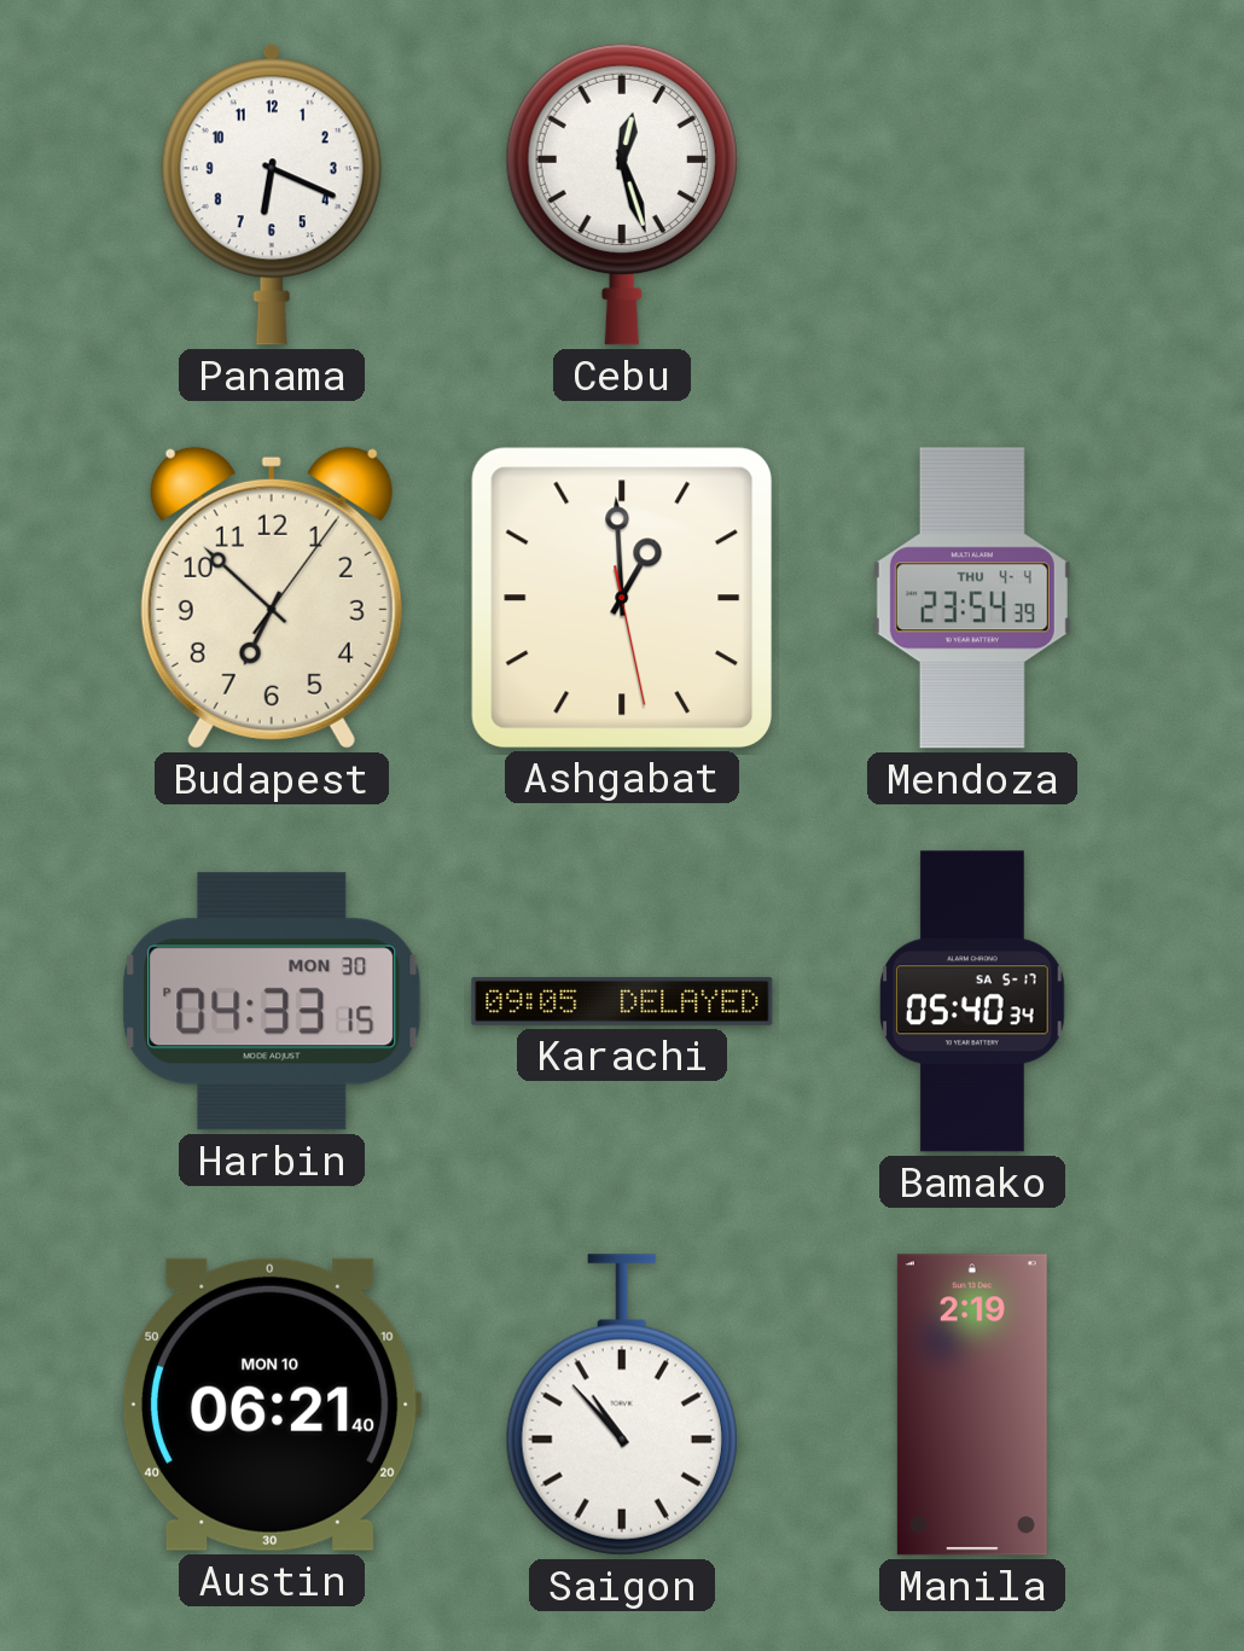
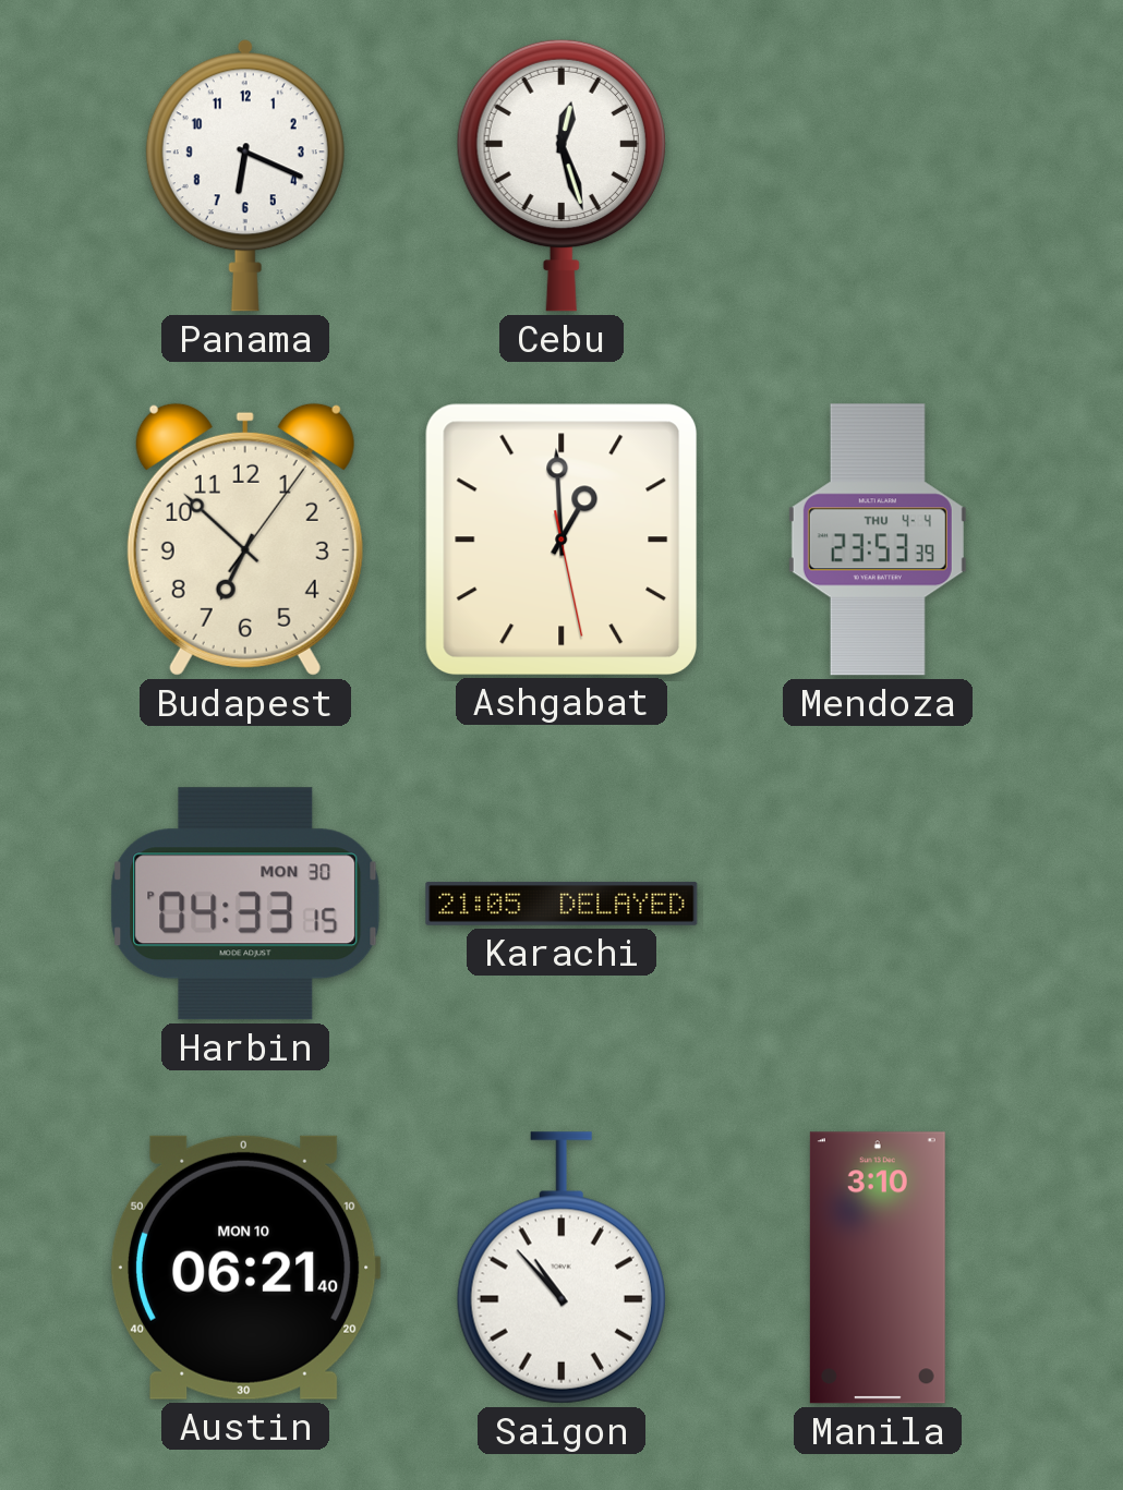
Mendoza: 23:54 -> 23:53
Karachi: 09:05 -> 21:05
Bamako: 05:40 -> none
Manila: 2:19 -> 3:10
